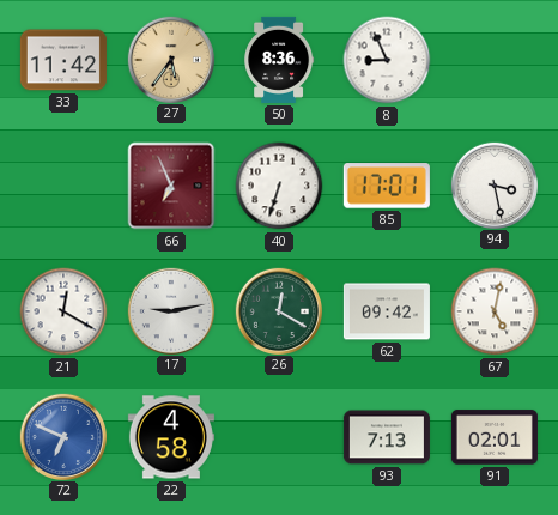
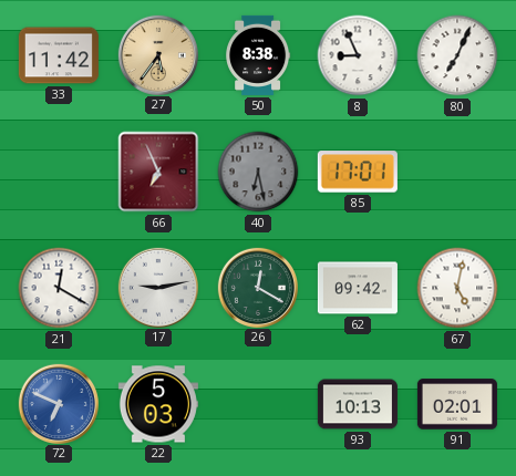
50: 8:36 -> 8:38
80: none -> 7:04
40: 6:33 -> 6:28
40 dial: white -> grey
94: 3:28 -> none
22: 4:58 -> 5:03
93: 7:13 -> 10:13
